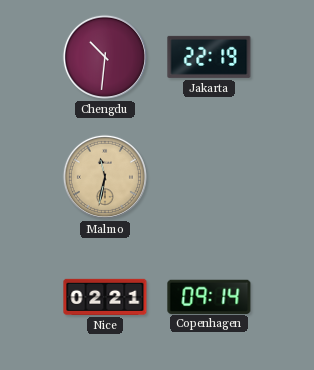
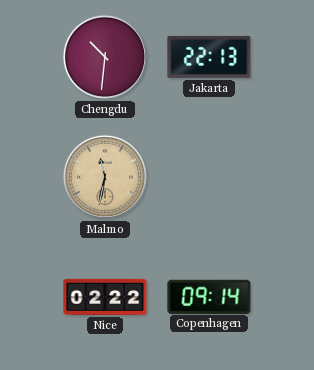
Jakarta: 22:19 -> 22:13
Nice: 02:21 -> 02:22
